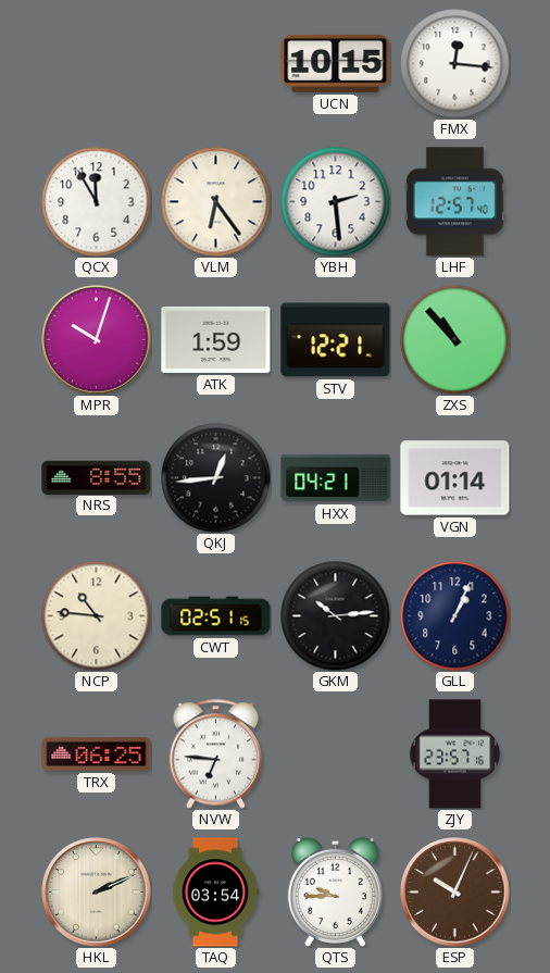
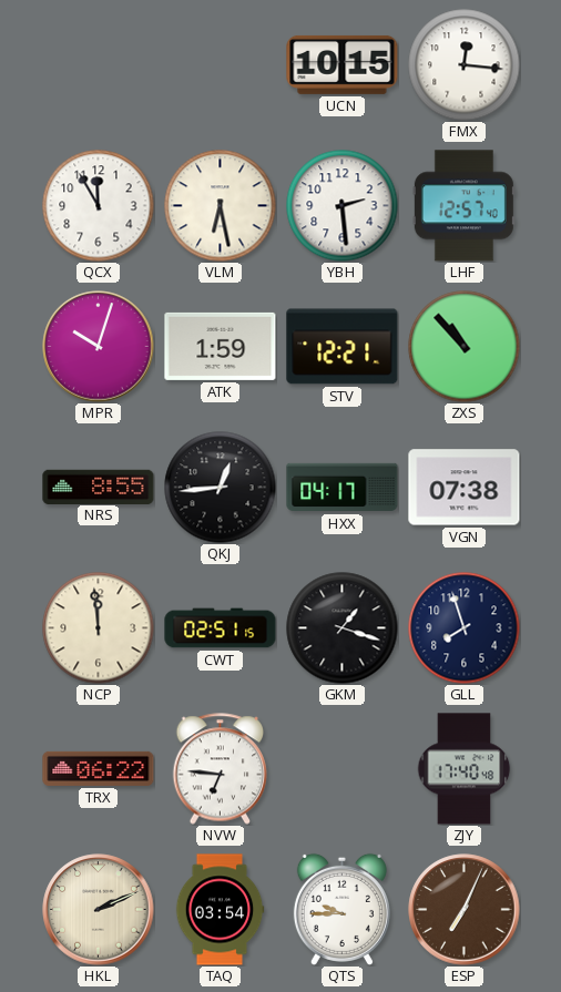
VLM: 6:24 -> 6:28
HXX: 04:21 -> 04:17
VGN: 01:14 -> 07:38
NCP: 10:46 -> 11:59
GKM: 10:14 -> 1:18
GLL: 1:04 -> 7:57
TRX: 06:25 -> 06:22
ZJY: 23:57 -> 17:40
ESP: 10:04 -> 7:04
